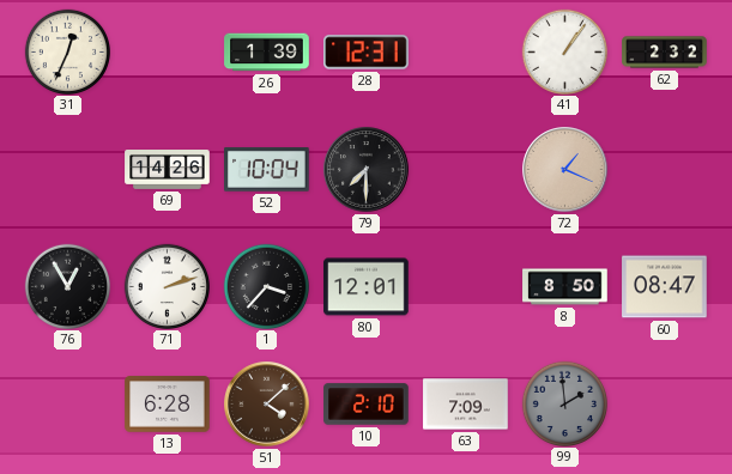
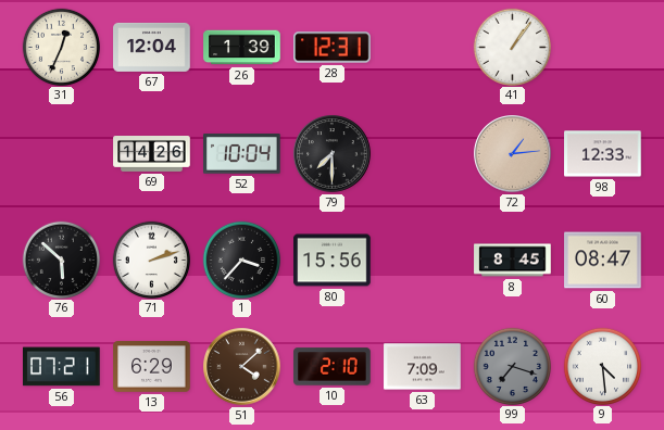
67: none -> 12:04
62: 2:32 -> none
72: 1:19 -> 1:14
98: none -> 12:33
76: 12:55 -> 5:52
80: 12:01 -> 15:56
8: 8:50 -> 8:45
56: none -> 07:21
13: 6:28 -> 6:29
99: 1:59 -> 7:18
9: none -> 4:29
